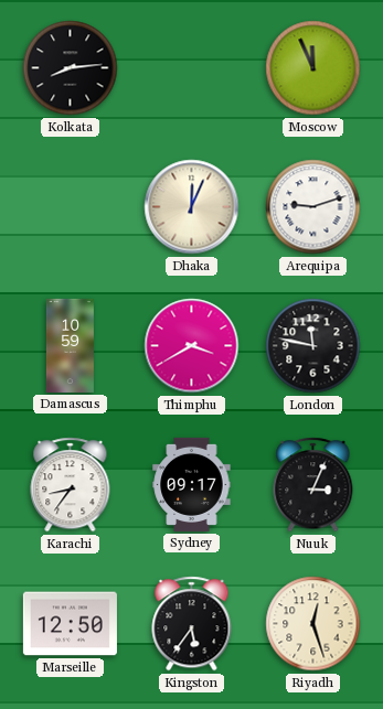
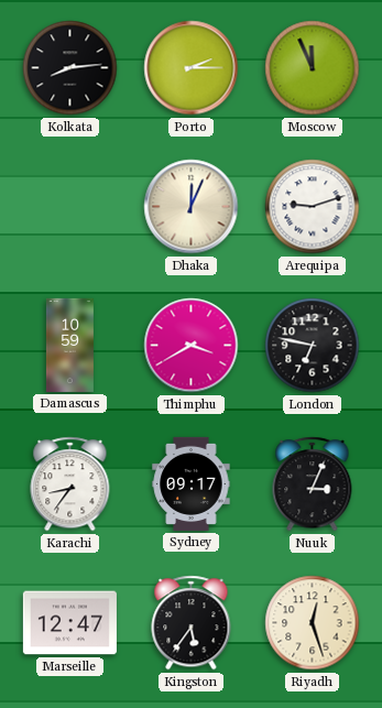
Porto: none -> 2:15
London: 11:47 -> 6:47
Marseille: 12:50 -> 12:47
